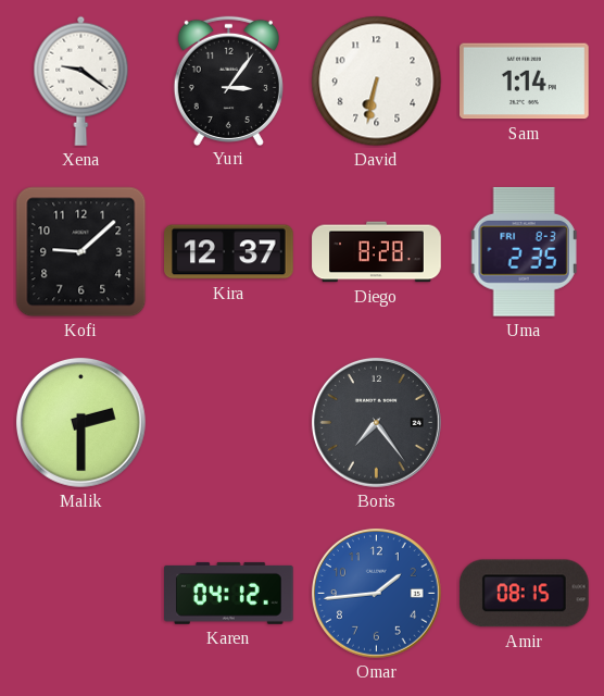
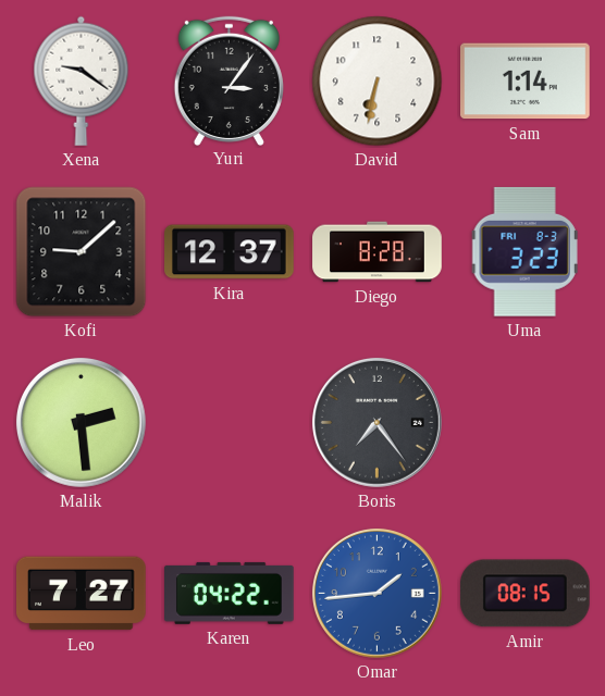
Uma: 2:35 -> 3:23
Malik: 2:30 -> 2:29
Leo: none -> 7:27
Karen: 04:12 -> 04:22
